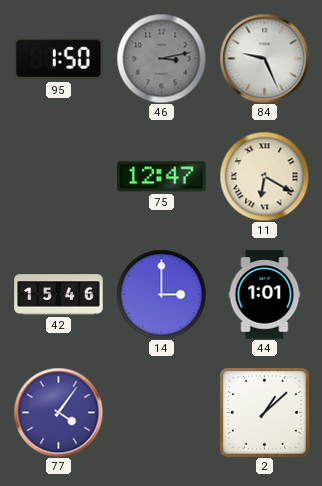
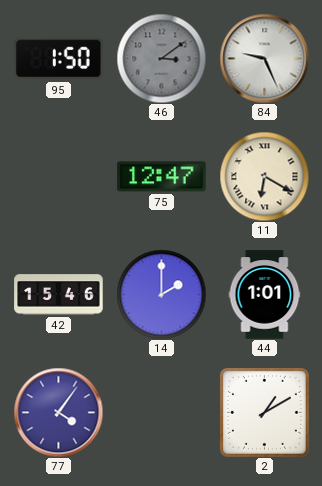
46: 3:13 -> 3:09
14: 3:00 -> 2:00
2: 1:08 -> 1:10
